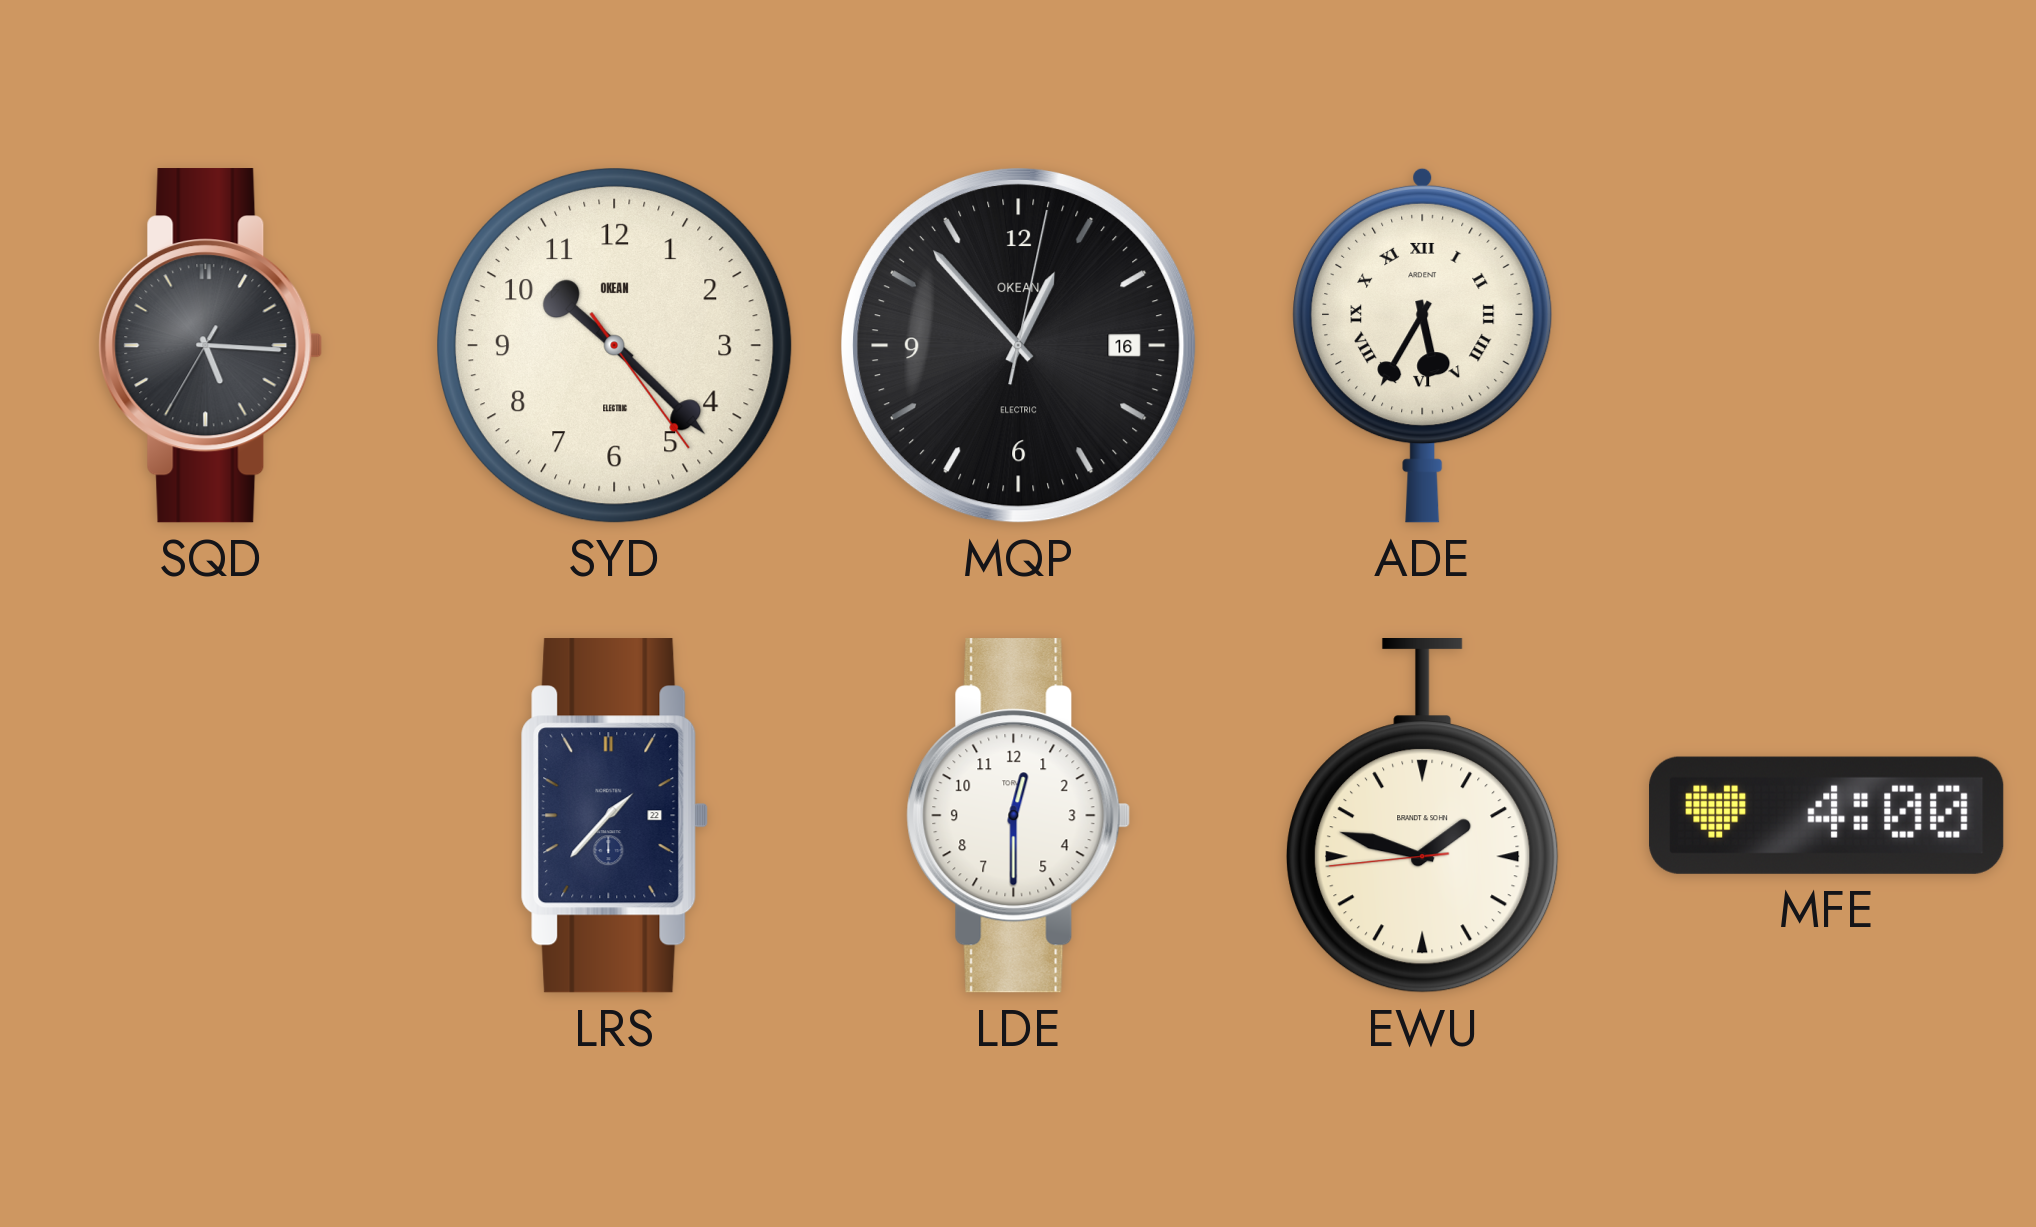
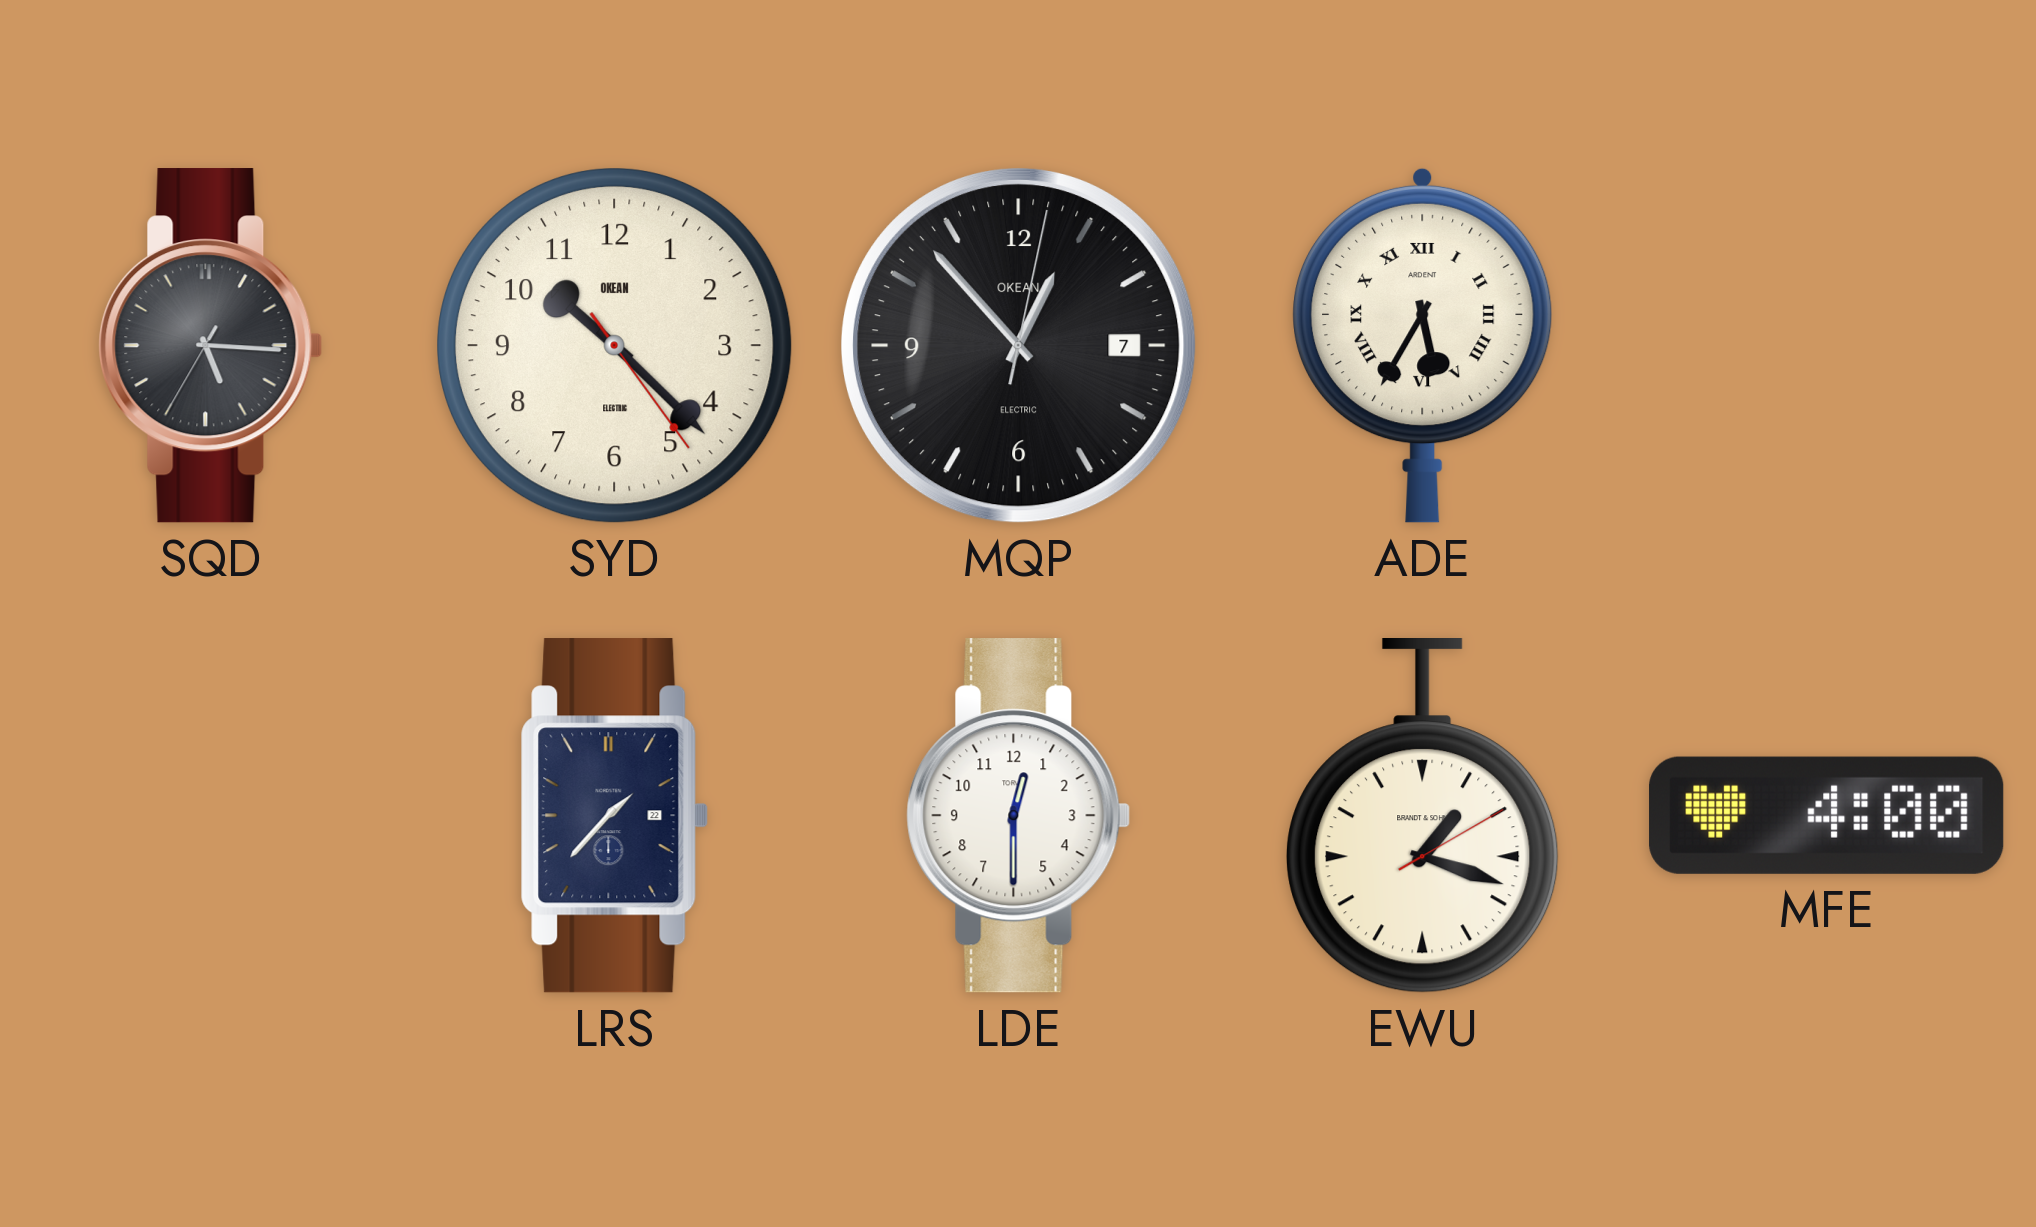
MQP date: 16 -> 7
EWU: 1:47 -> 1:18
